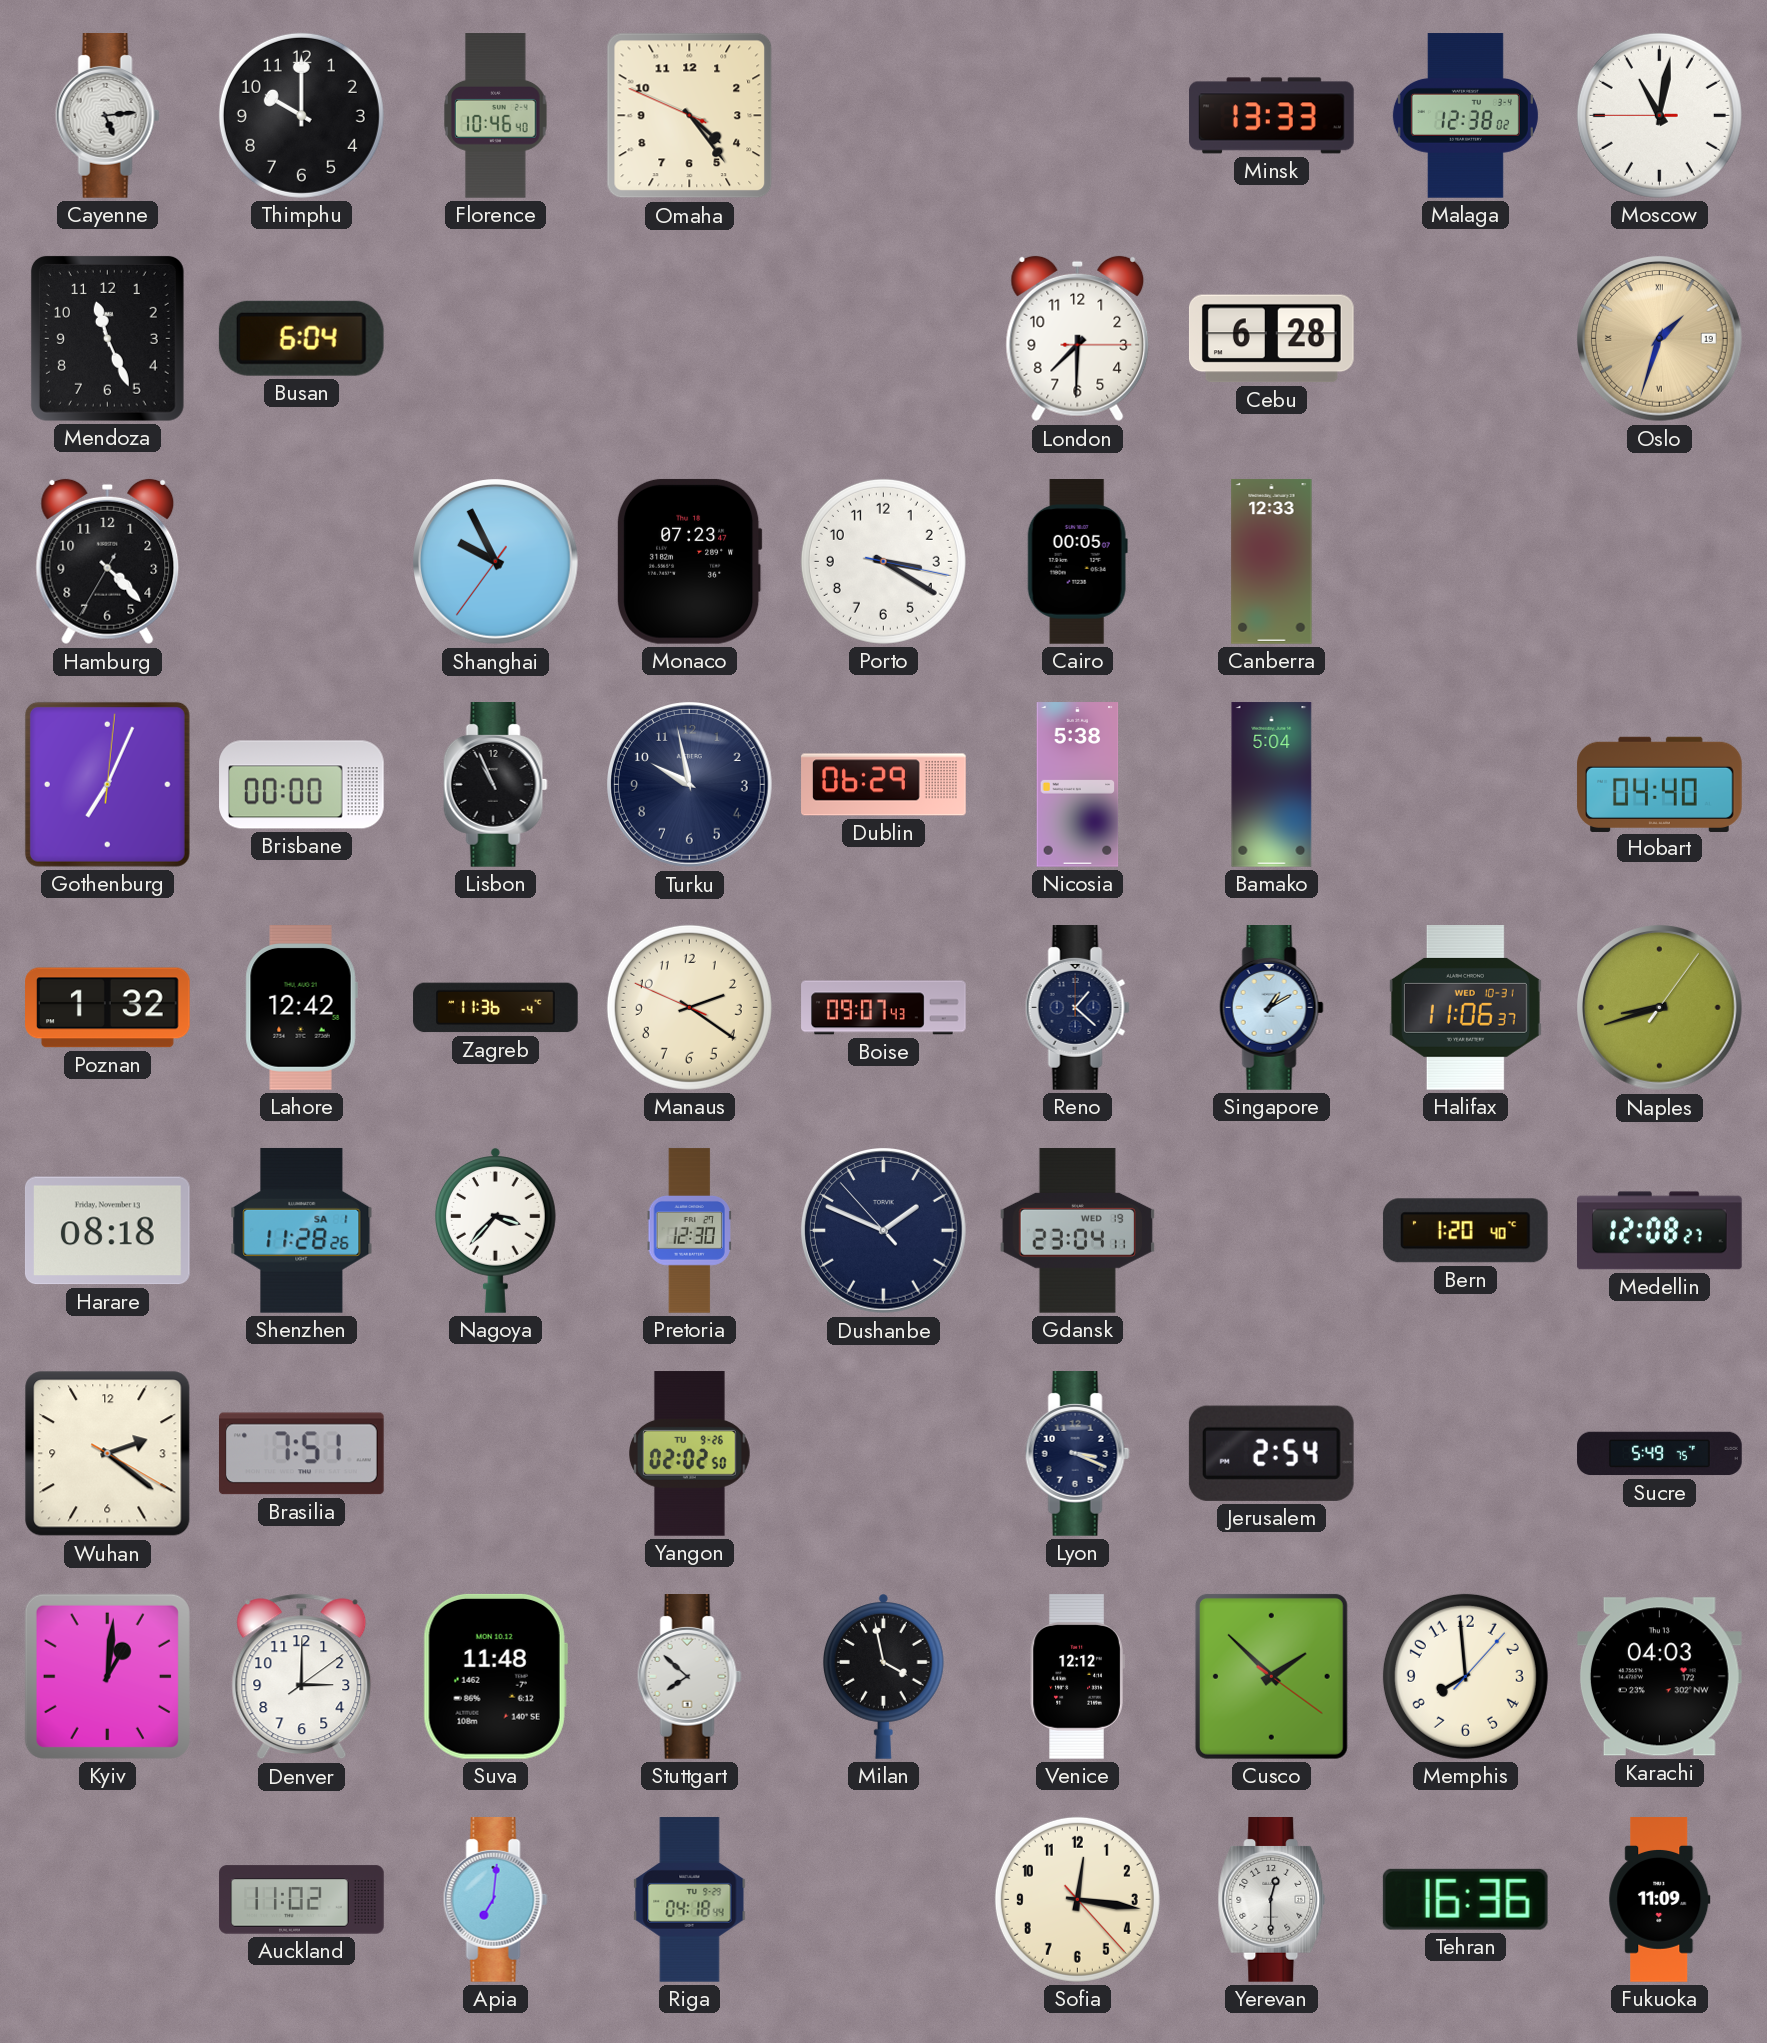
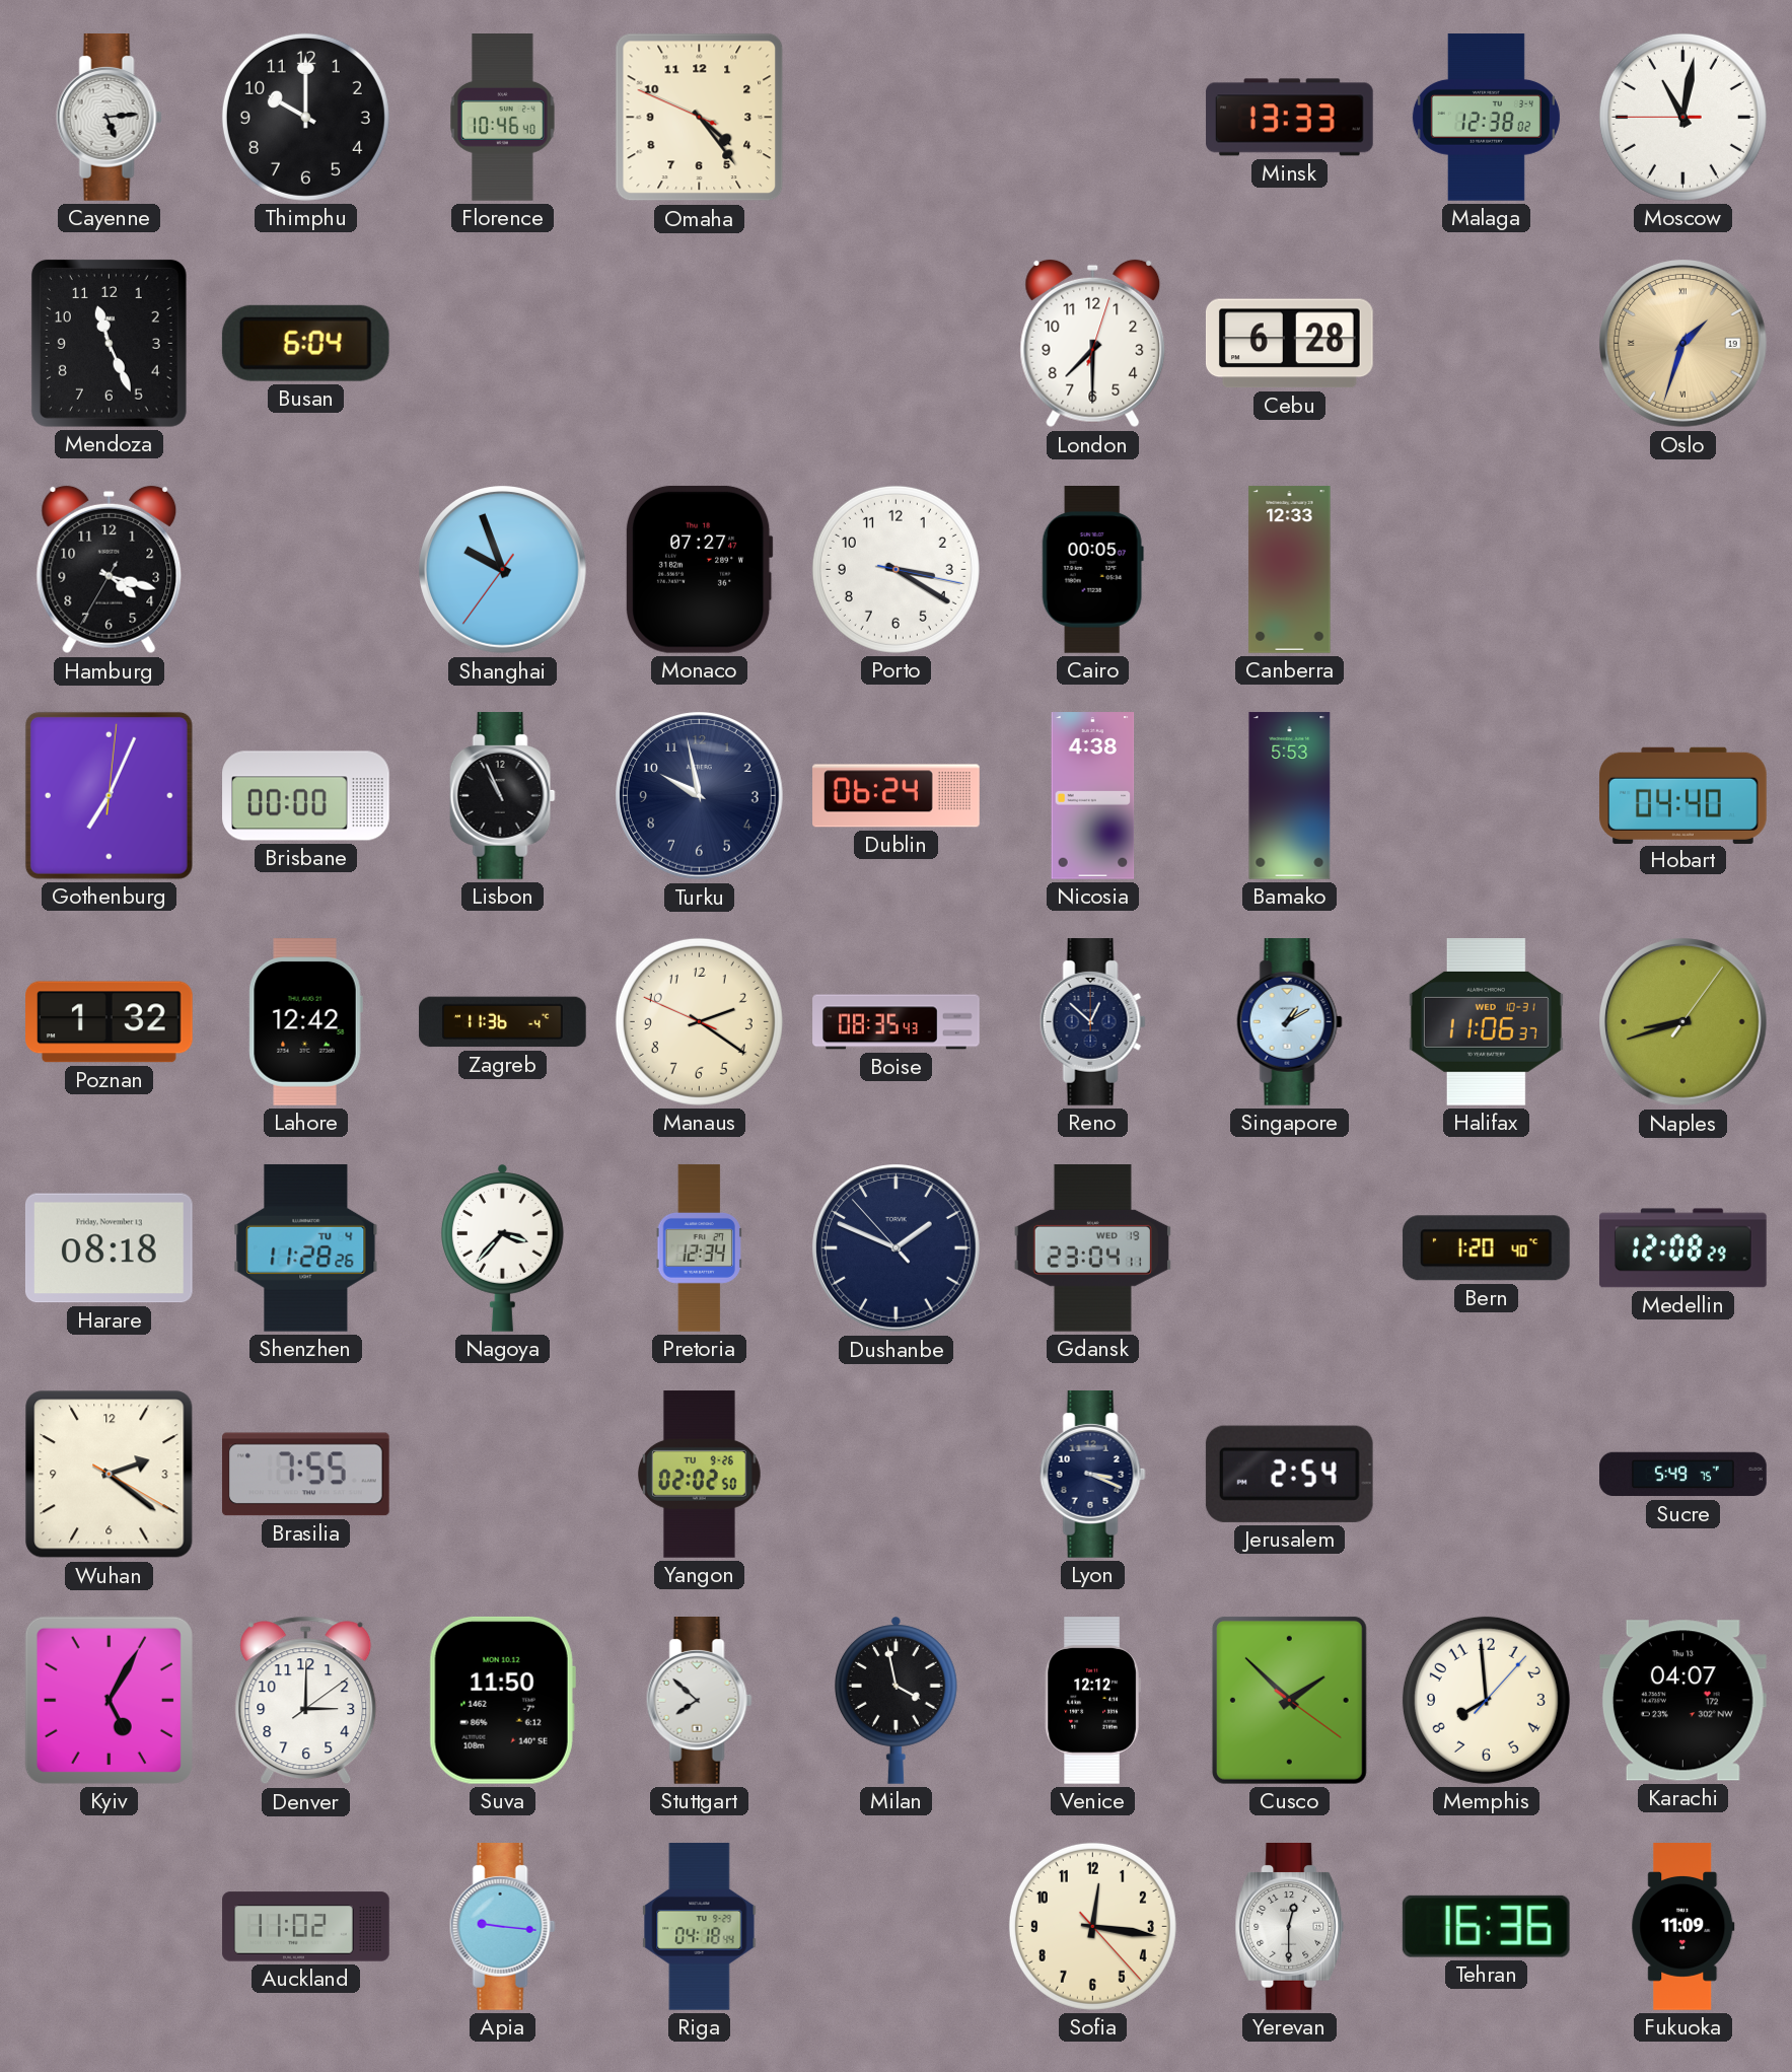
London: 7:30:15 -> 7:30:03
Hamburg: 4:22 -> 4:17
Shanghai: 9:55 -> 9:56
Monaco: 07:23 -> 07:27
Dublin: 06:29 -> 06:24
Nicosia: 5:38 -> 4:38
Bamako: 5:04 -> 5:53
Boise: 09:07 -> 08:35
Reno: 1:22 -> 12:52
Shenzhen date: SA 1 -> TU 4
Pretoria: 12:30 -> 12:34
Medellin: 12:08:27 -> 12:08:29
Brasilia: 7:51 -> 7:55
Kyiv: 1:01 -> 5:05
Suva: 11:48 -> 11:50
Karachi: 04:03 -> 04:07
Apia: 7:01 -> 9:16
